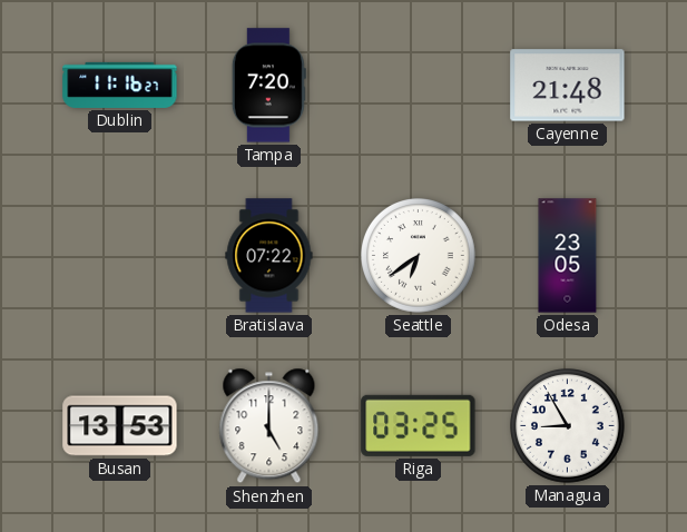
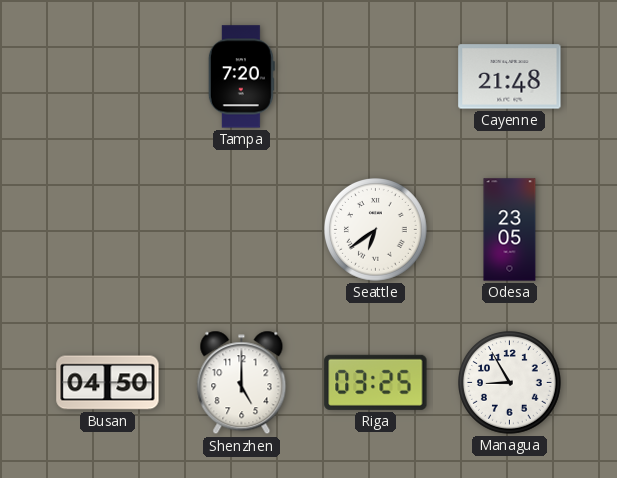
Dublin: 11:16 -> none
Bratislava: 07:22 -> none
Busan: 13:53 -> 04:50
